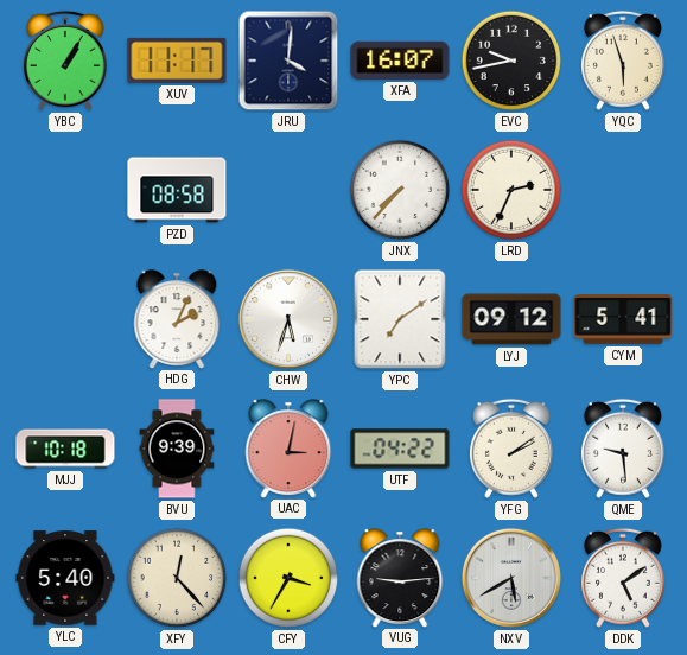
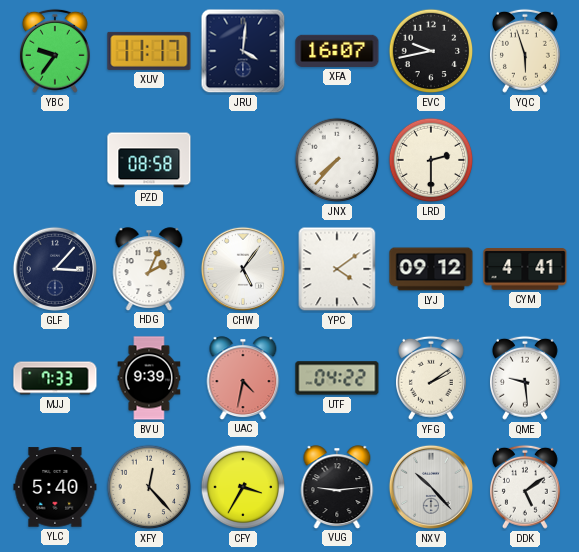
YBC: 1:05 -> 9:36
LRD: 2:34 -> 2:30
GLF: none -> 3:07
CHW: 5:33 -> 5:06
YPC: 7:09 -> 4:09
CYM: 5:41 -> 4:41
MJJ: 10:18 -> 7:33
UAC: 3:02 -> 4:32
NXV: 5:40 -> 10:23
